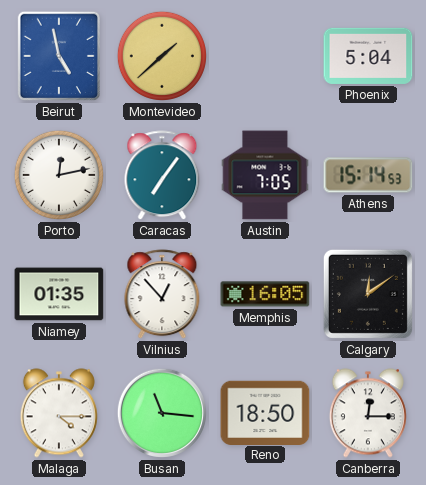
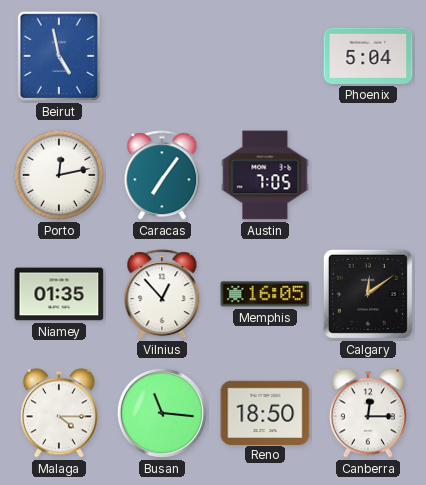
Montevideo: 1:38 -> none
Athens: 15:14 -> none
